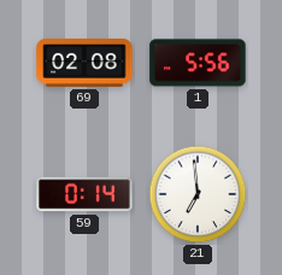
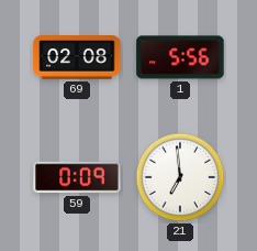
59: 0:14 -> 0:09
